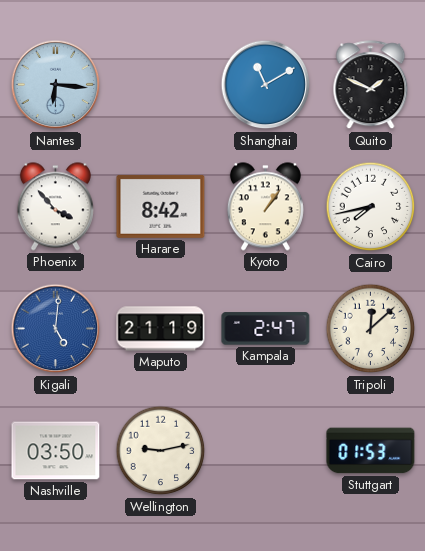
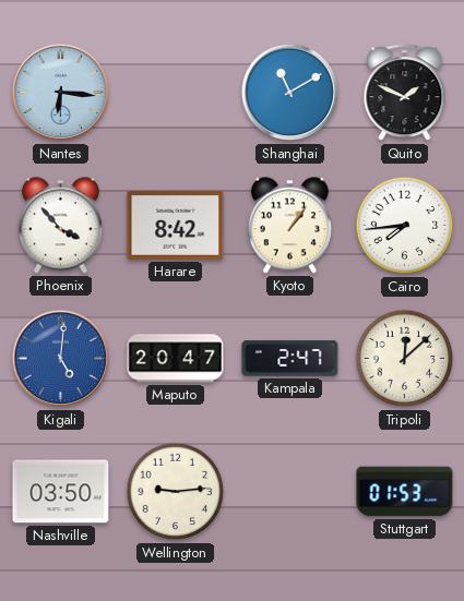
Cairo: 7:43 -> 7:44
Maputo: 21:19 -> 20:47
Wellington: 9:13 -> 9:14
